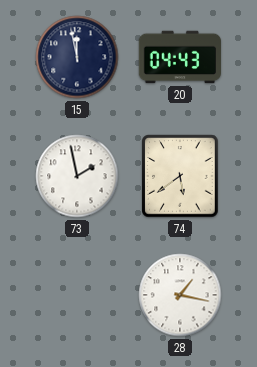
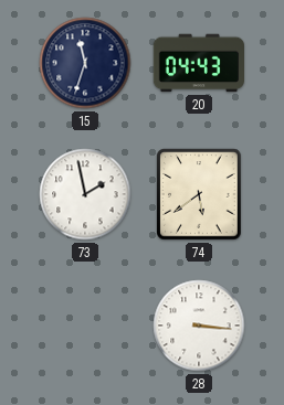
15: 11:58 -> 11:33
28: 1:17 -> 3:16
